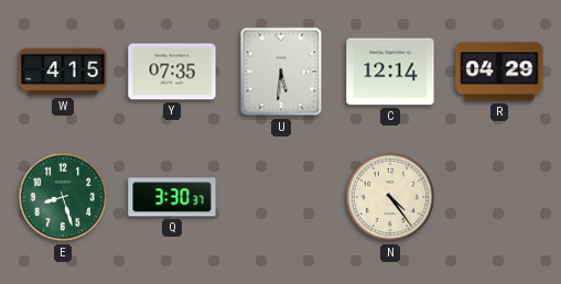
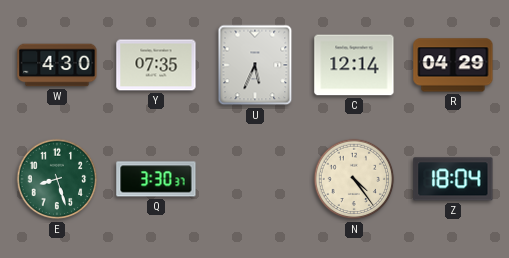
W: 4:15 -> 4:30
U: 5:31 -> 5:34
Z: none -> 18:04
